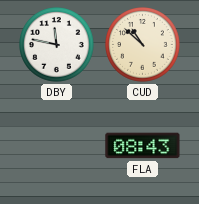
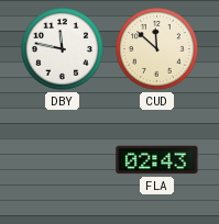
CUD: 10:52 -> 11:52
FLA: 08:43 -> 02:43
